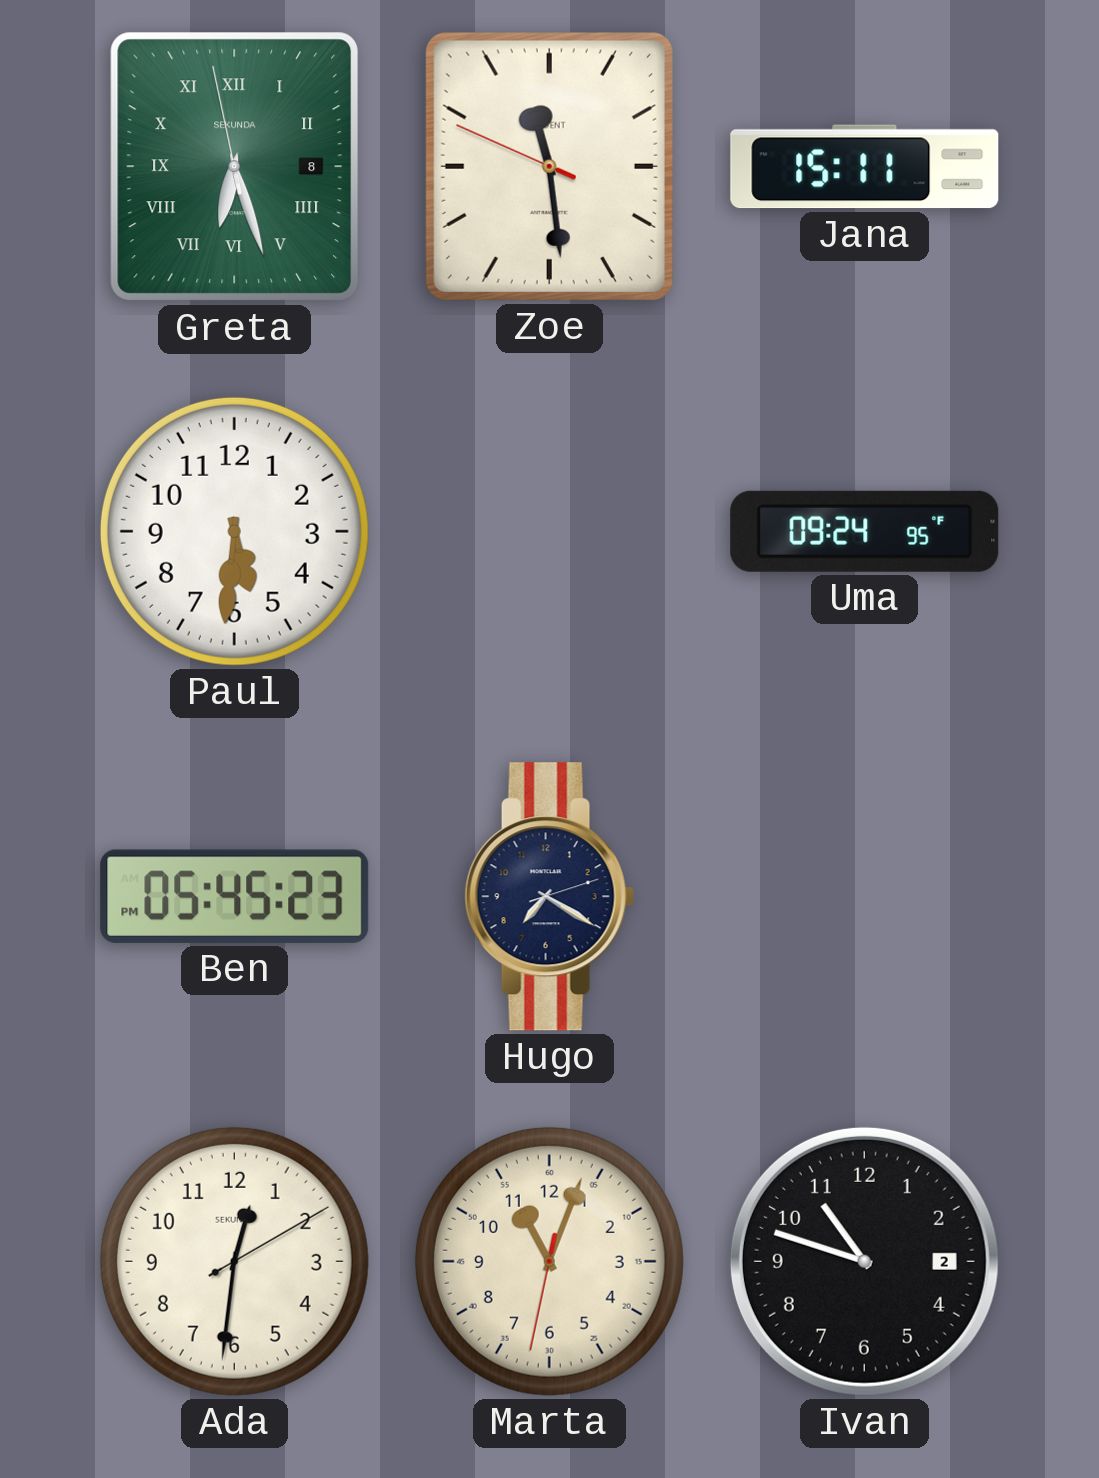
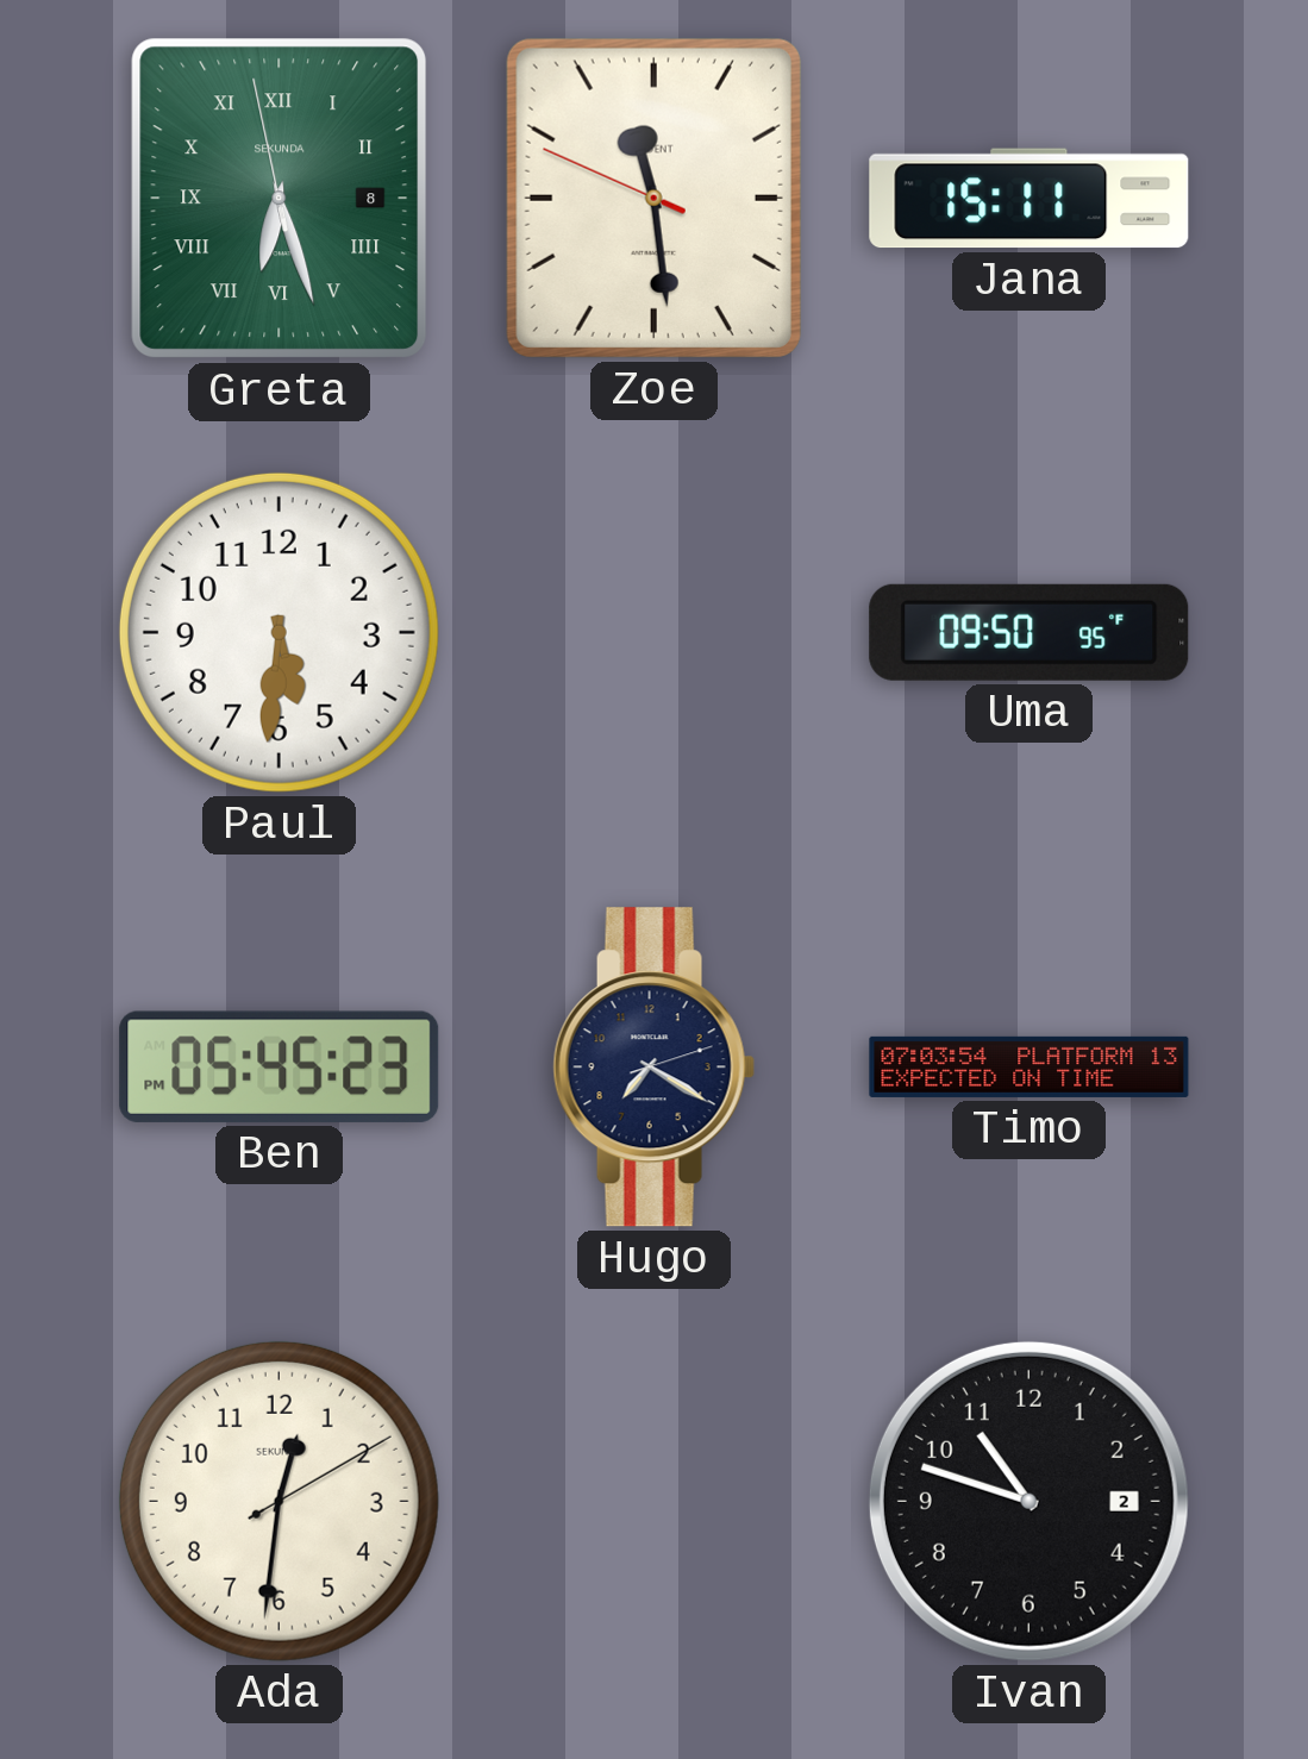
Uma: 09:24 -> 09:50
Timo: none -> 07:03
Marta: 11:03 -> none
